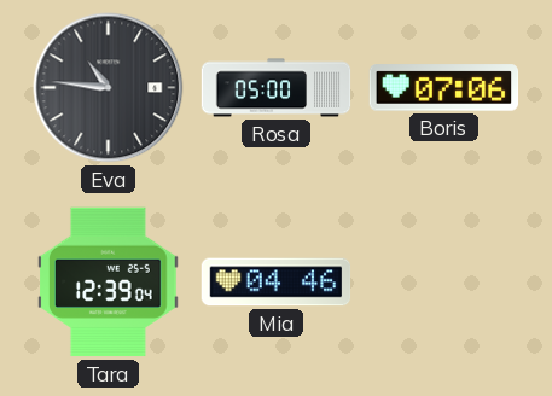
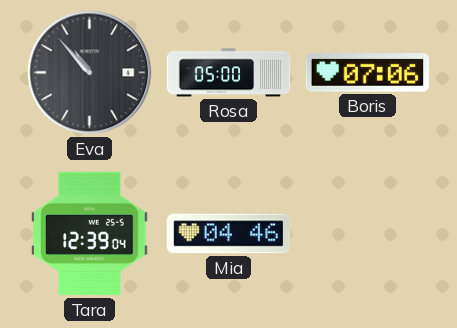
Eva: 10:46 -> 10:53
